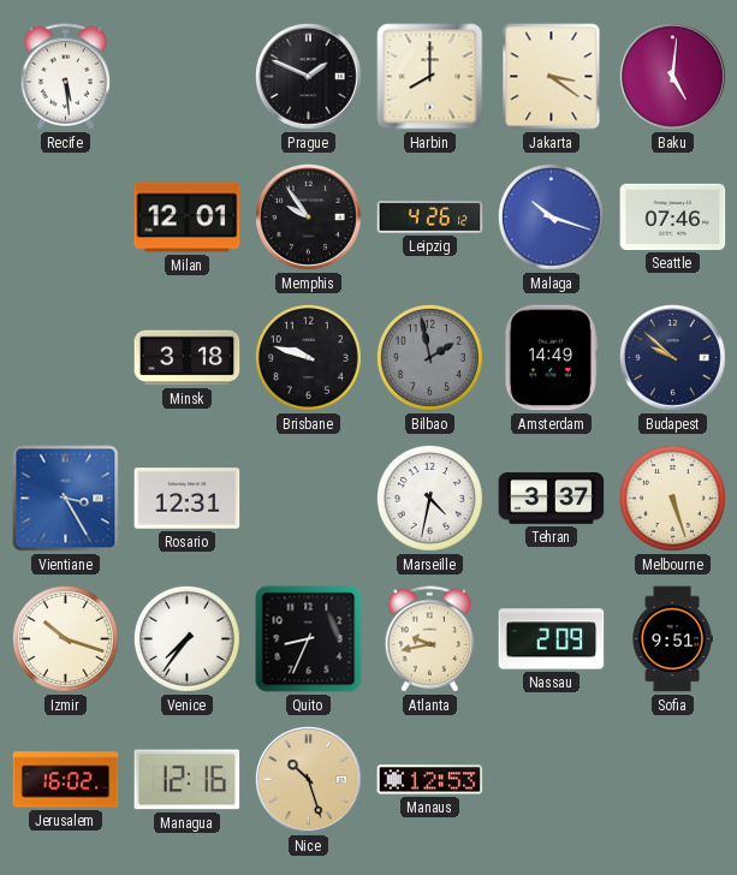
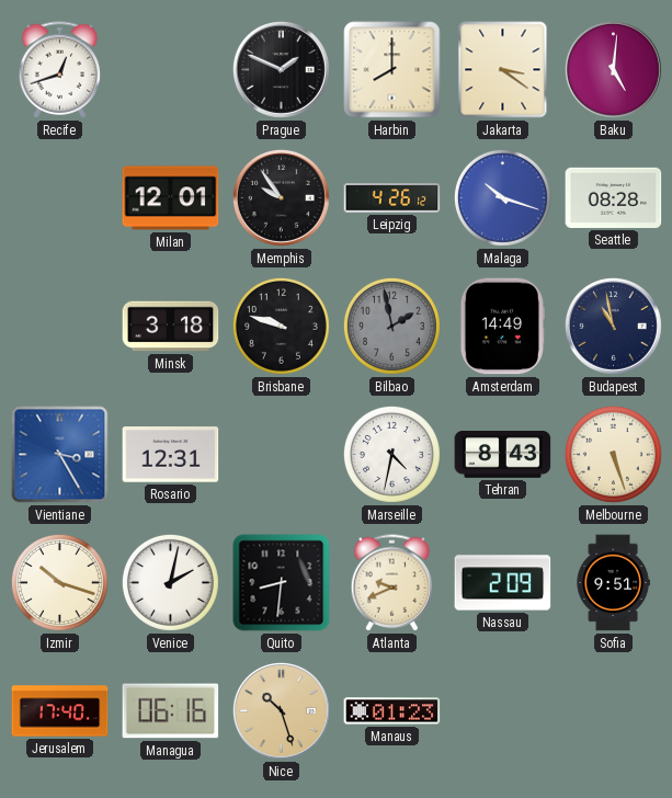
Recife: 5:29 -> 12:42
Seattle: 07:46 -> 08:28
Budapest: 9:52 -> 10:58
Tehran: 3:37 -> 8:43
Venice: 7:36 -> 2:02
Quito: 8:34 -> 8:31
Atlanta: 9:43 -> 9:41
Jerusalem: 16:02 -> 17:40
Managua: 12:16 -> 06:16
Manaus: 12:53 -> 01:23
